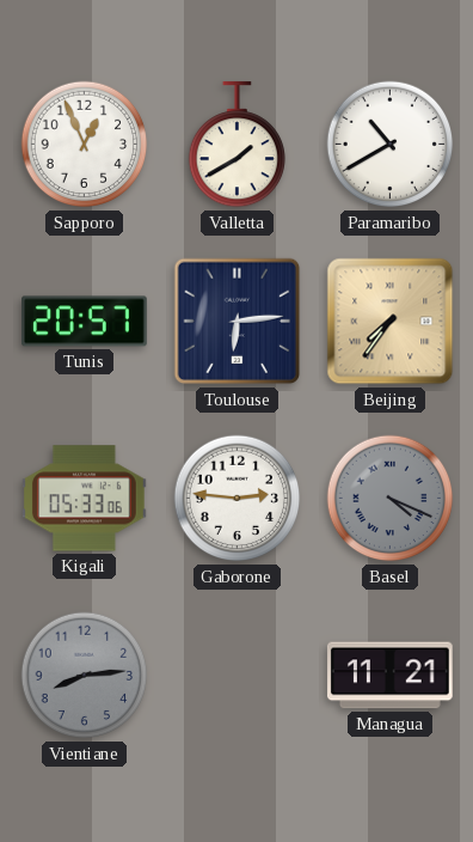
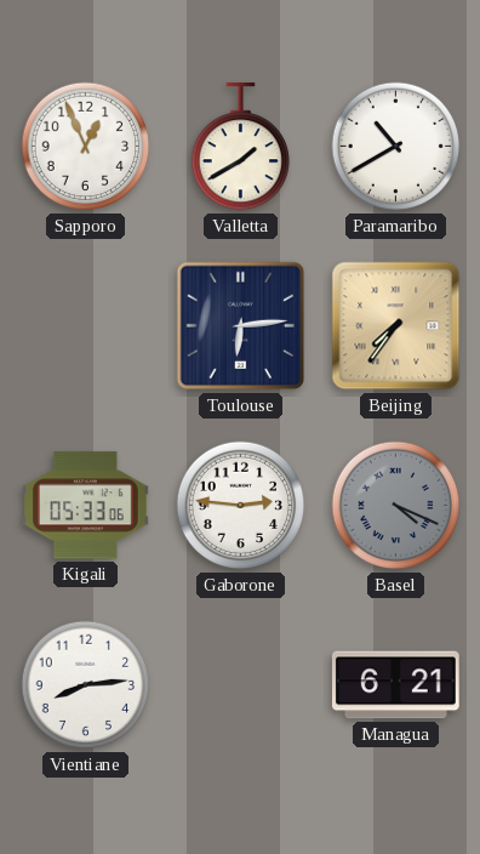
Tunis: 20:57 -> none
Vientiane dial: grey -> white
Managua: 11:21 -> 6:21
